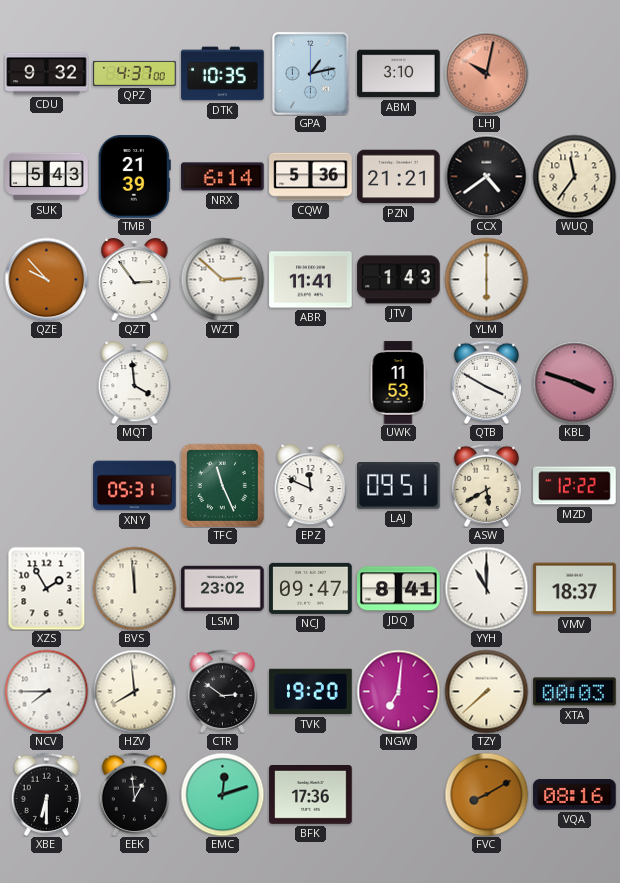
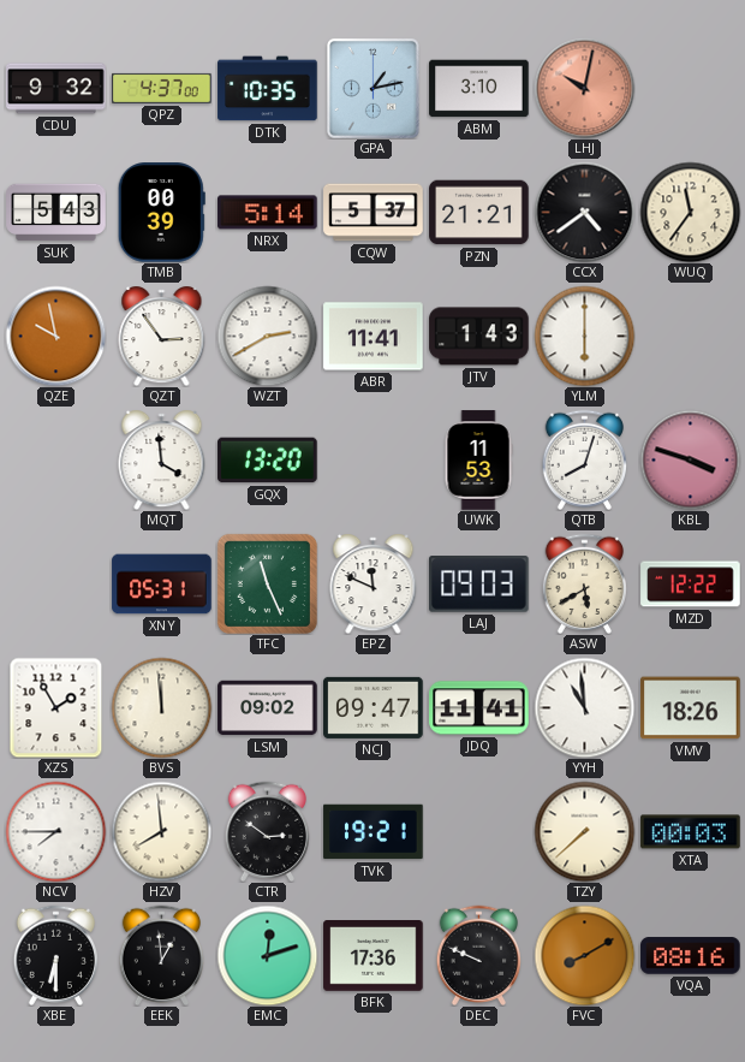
TMB: 21:39 -> 00:39
NRX: 6:14 -> 5:14
CQW: 5:36 -> 5:37
QZE: 9:53 -> 9:58
WZT: 2:52 -> 2:40
GQX: none -> 13:20
QTB: 3:50 -> 8:03
LAJ: 09:51 -> 09:03
LSM: 23:02 -> 09:02
JDQ: 8:41 -> 11:41
YYH: 11:00 -> 10:59
VMV: 18:37 -> 18:26
TVK: 19:20 -> 19:21
NGW: 7:01 -> none
DEC: none -> 9:49
